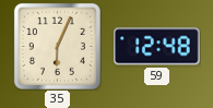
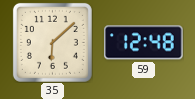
35: 6:04 -> 6:08
